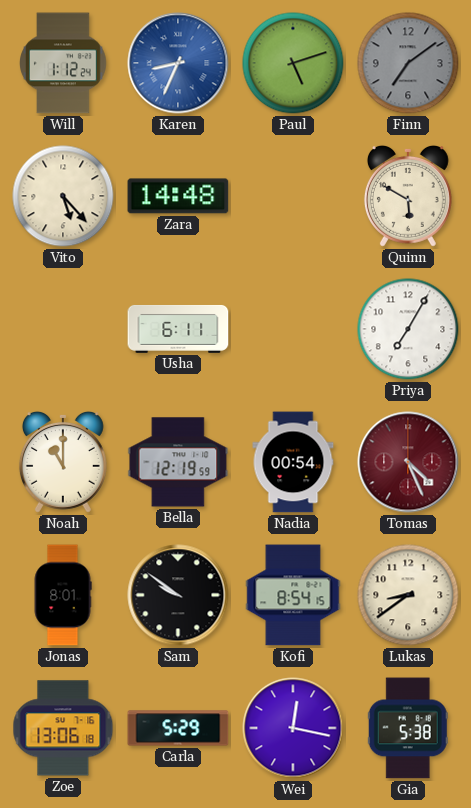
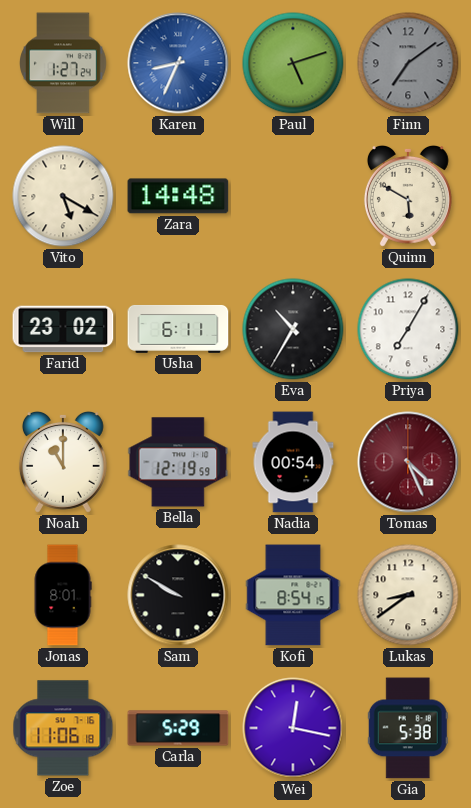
Will: 1:12 -> 1:27
Vito: 5:23 -> 5:20
Farid: none -> 23:02
Eva: none -> 10:35
Sam: 9:51 -> 9:50
Zoe: 13:06 -> 11:06
